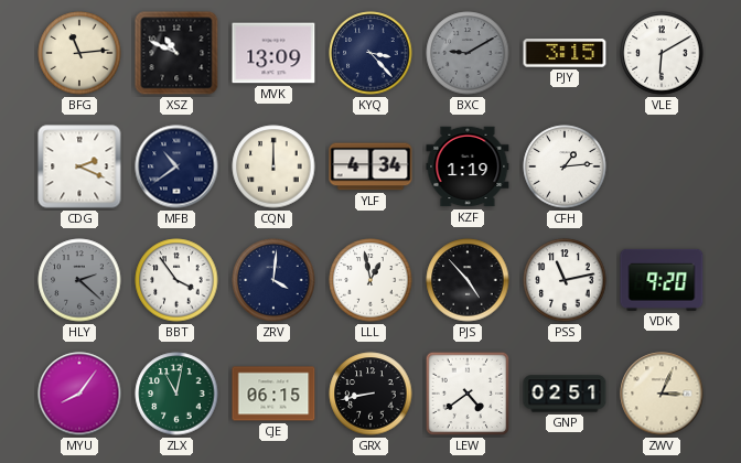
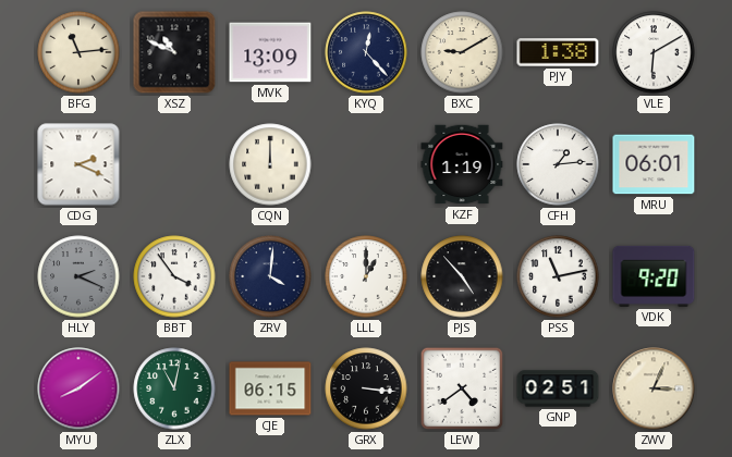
KYQ: 3:23 -> 12:23
BXC dial: grey -> cream
PJY: 3:15 -> 1:38
MFB: 10:39 -> none
YLF: 4:34 -> none
MRU: none -> 06:01
HLY: 2:22 -> 2:19
LLL: 12:58 -> 1:00
MYU: 8:06 -> 8:09
GRX: 8:43 -> 3:16
